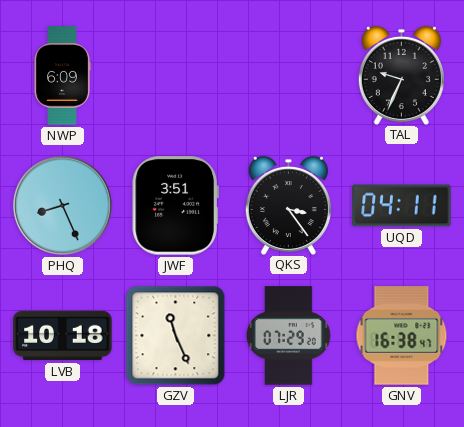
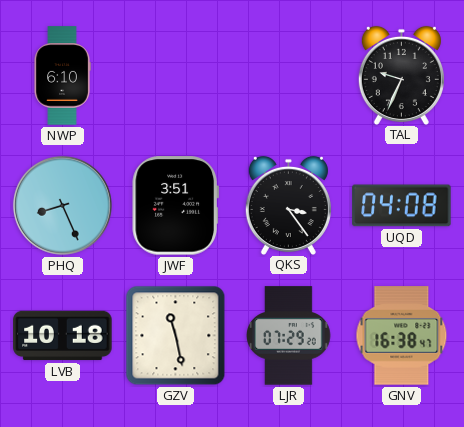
NWP: 6:09 -> 6:10
UQD: 04:11 -> 04:08
GZV: 11:26 -> 11:28
